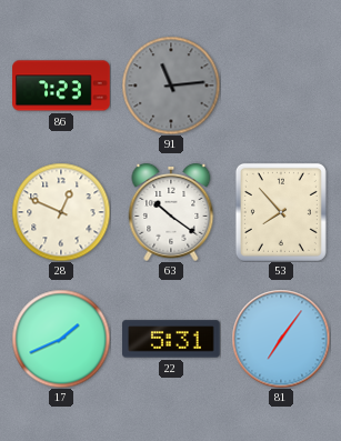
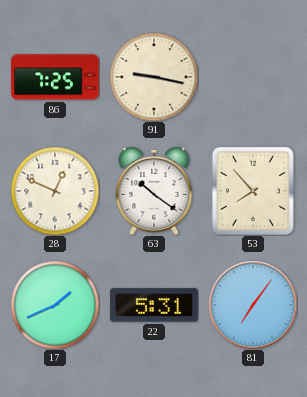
86: 7:23 -> 7:25
91: 11:14 -> 9:17
91 dial: grey -> cream
